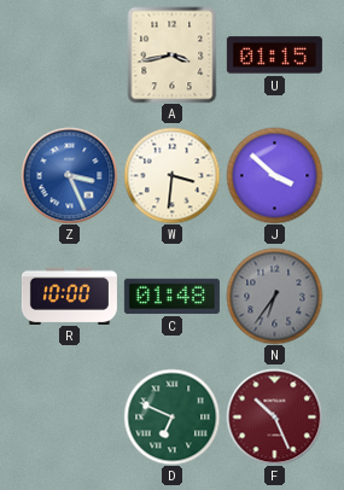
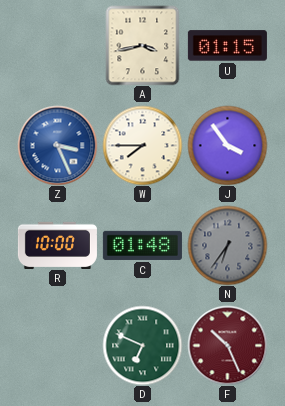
W: 3:31 -> 7:45
J: 3:52 -> 3:54
